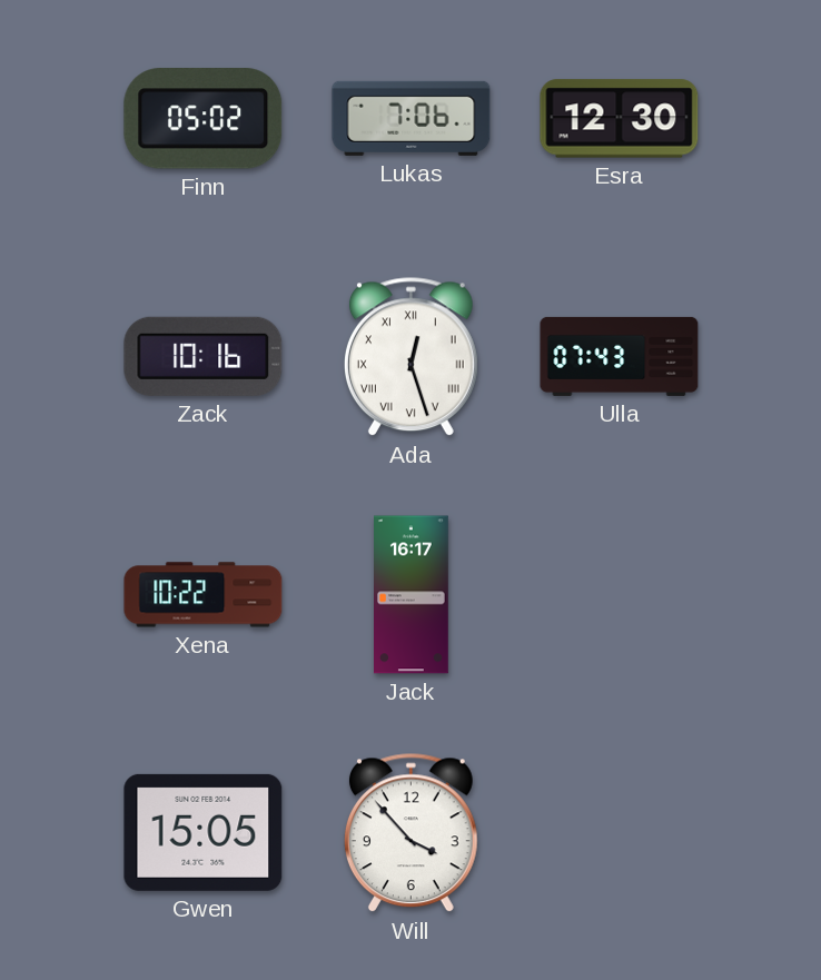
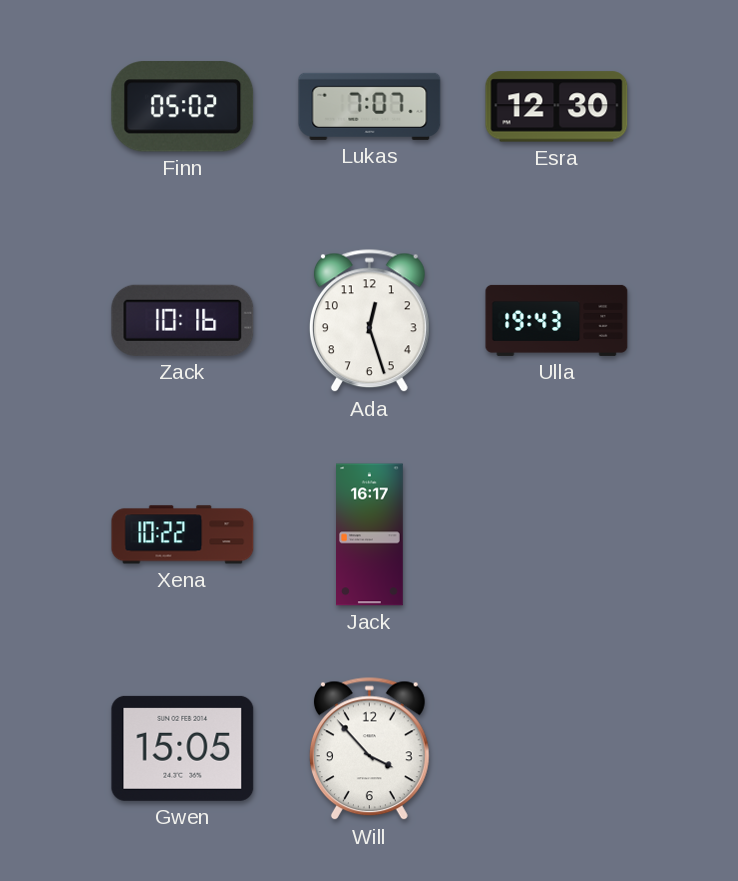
Lukas: 7:06 -> 7:07
Ada numerals: Roman -> Arabic
Ulla: 07:43 -> 19:43
